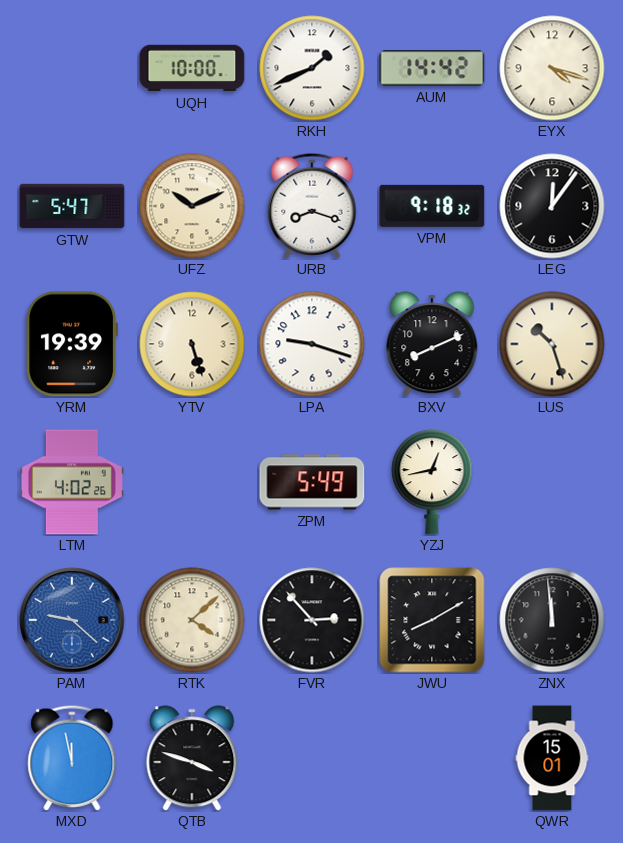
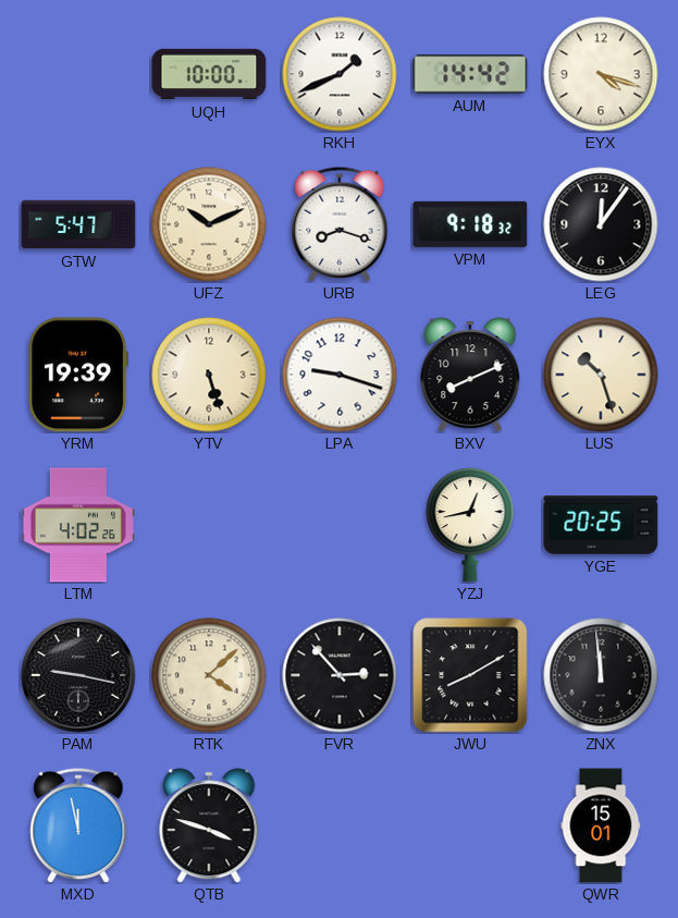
ZPM: 5:49 -> none
YGE: none -> 20:25
PAM: 9:22 -> 9:17
PAM dial: blue -> black
